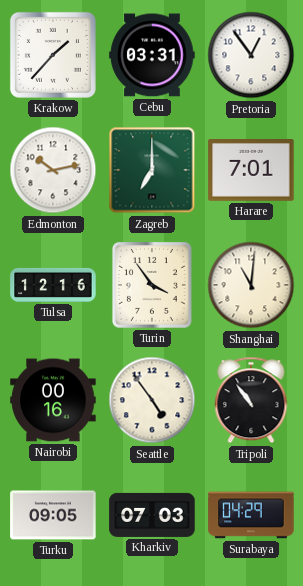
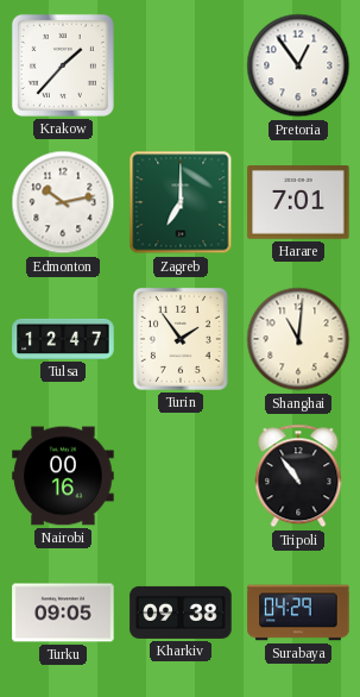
Cebu: 03:31 -> none
Tulsa: 12:16 -> 12:47
Turin: 3:54 -> 1:54
Seattle: 4:54 -> none
Kharkiv: 07:03 -> 09:38
